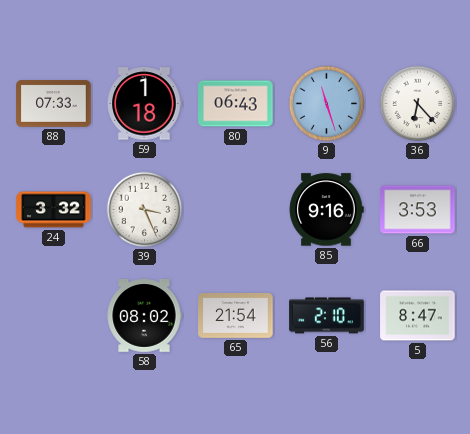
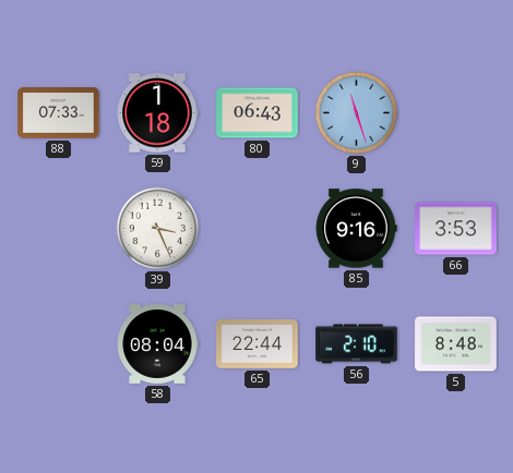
36: 6:23 -> none
24: 3:32 -> none
58: 08:02 -> 08:04
65: 21:54 -> 22:44
5: 8:47 -> 8:48
